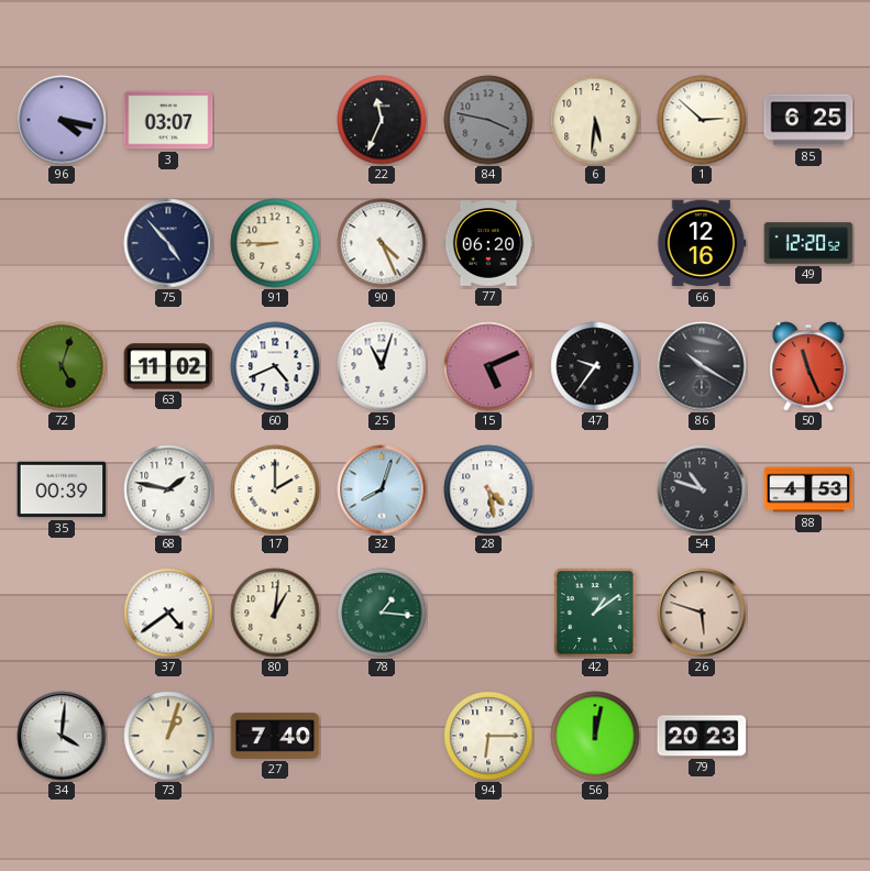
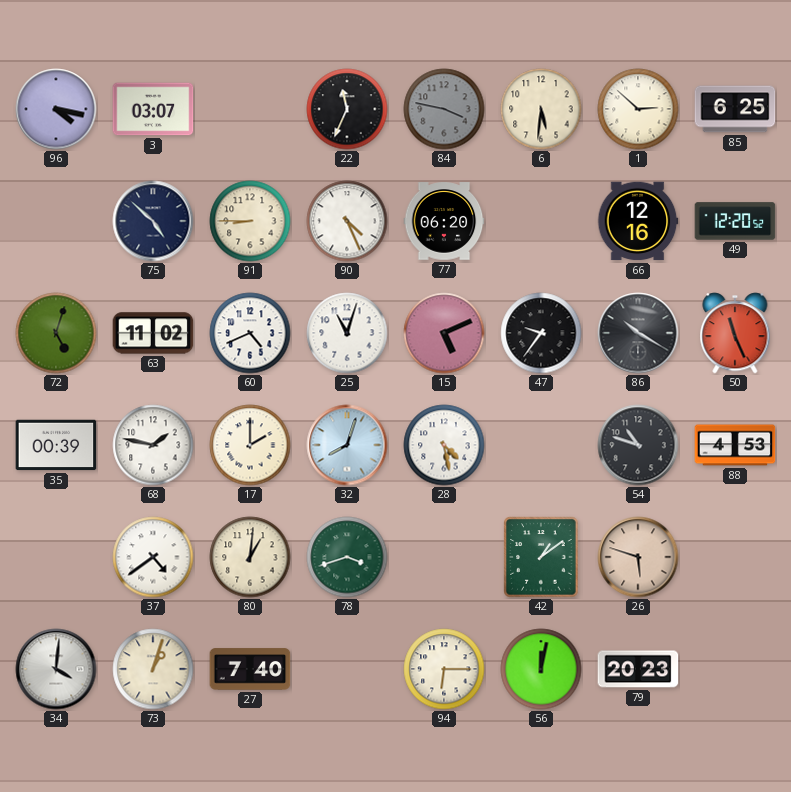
75: 4:53 -> 4:52
78: 1:16 -> 3:42
